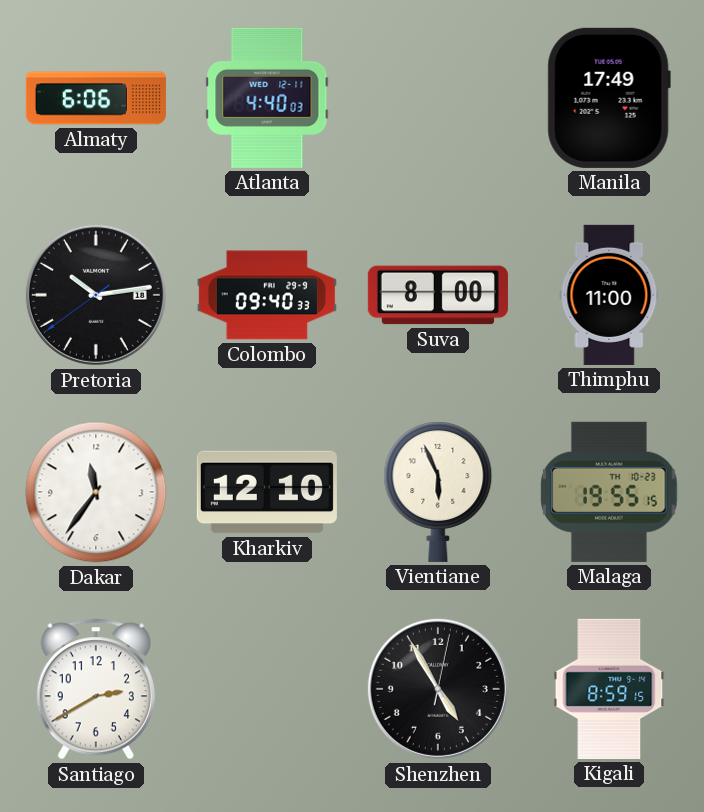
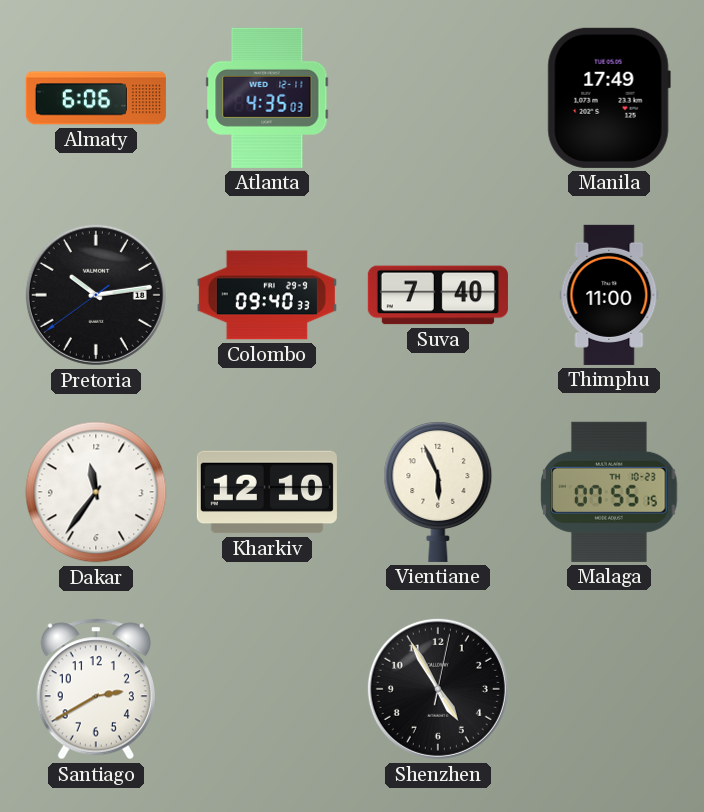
Atlanta: 4:40 -> 4:35
Suva: 8:00 -> 7:40
Malaga: 19:55 -> 07:55
Kigali: 8:59 -> none
